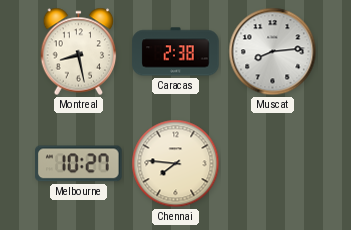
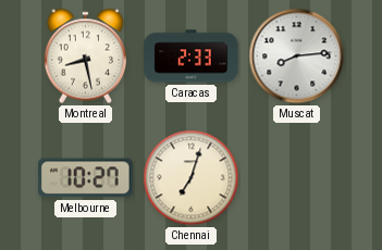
Caracas: 2:38 -> 2:33
Chennai: 7:46 -> 7:03
